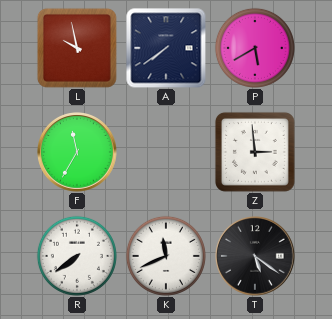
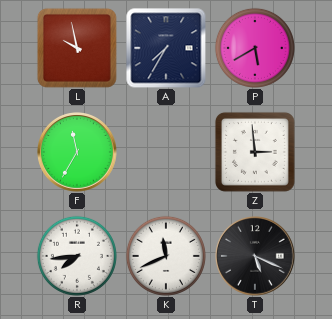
A: 7:39 -> 7:35
R: 7:39 -> 7:44
T: 5:21 -> 5:19
